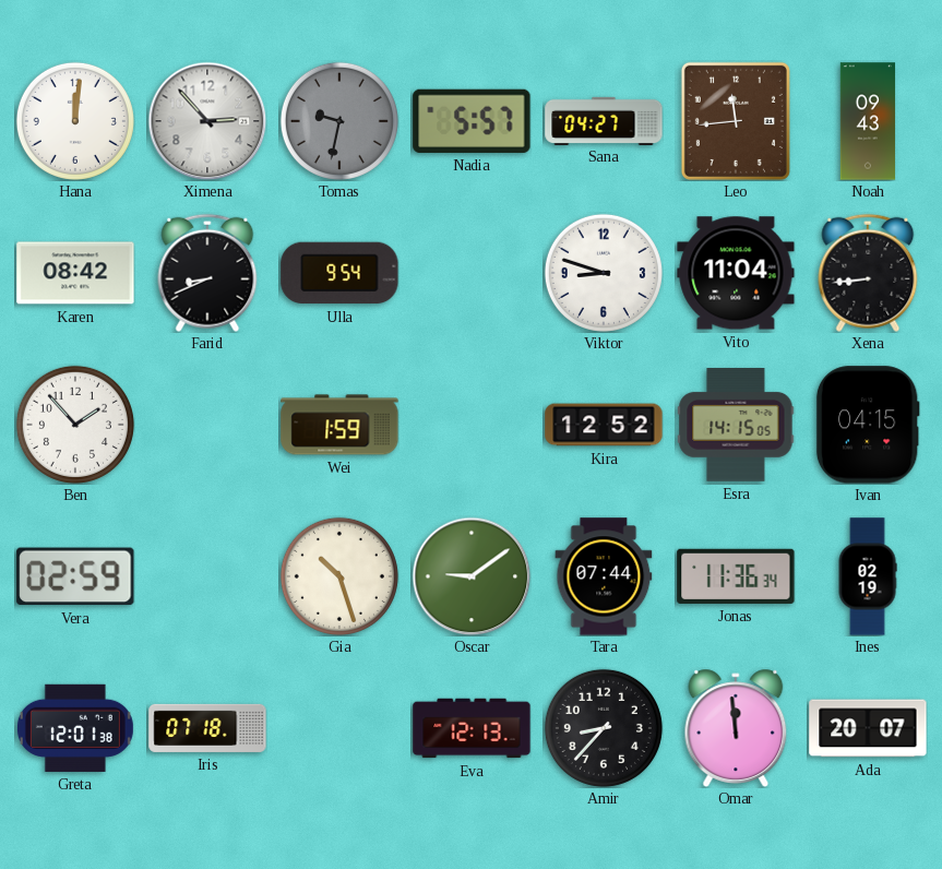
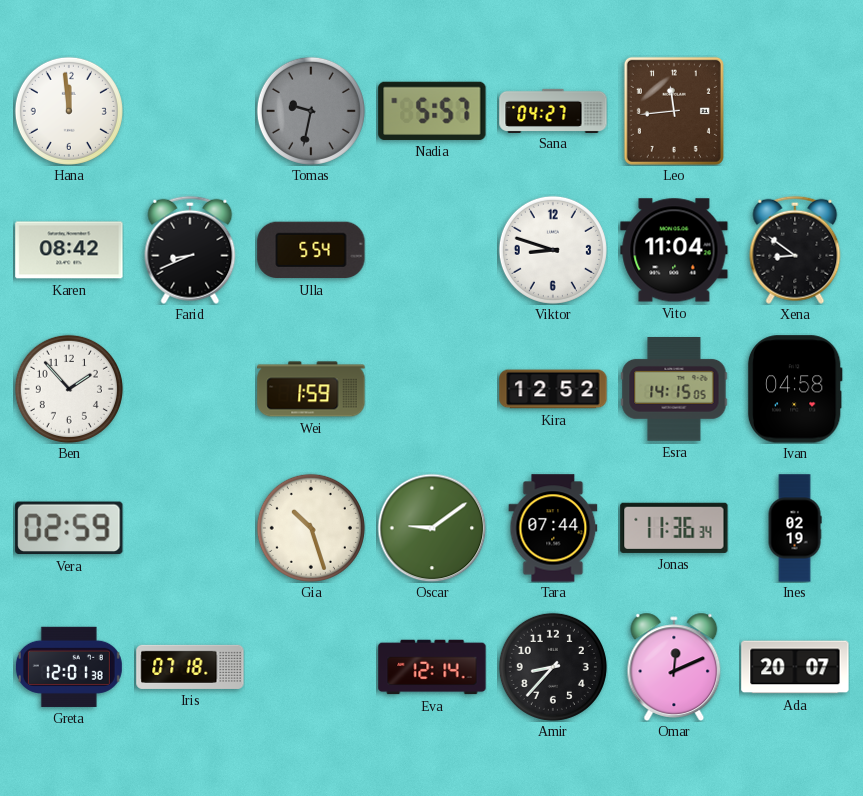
Hana: 12:01 -> 11:59
Ximena: 2:53 -> none
Noah: 09:43 -> none
Ulla: 9:54 -> 5:54
Xena: 8:44 -> 8:51
Ivan: 04:15 -> 04:58
Eva: 12:13 -> 12:14
Omar: 11:59 -> 12:11
